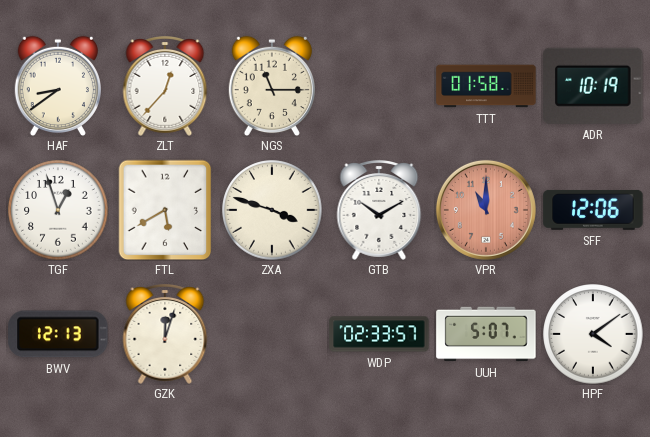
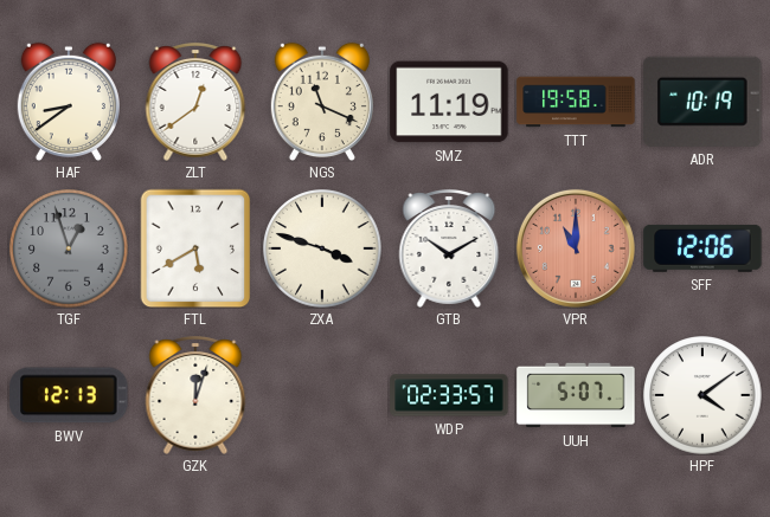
ZLT: 12:37 -> 12:39
NGS: 11:15 -> 11:19
SMZ: none -> 11:19
TTT: 01:58 -> 19:58
TGF dial: white -> grey
